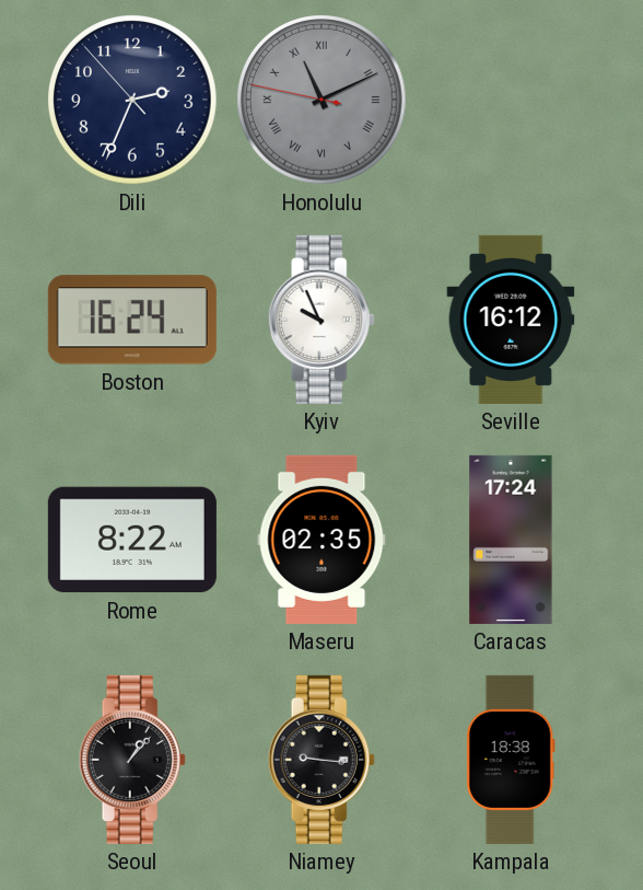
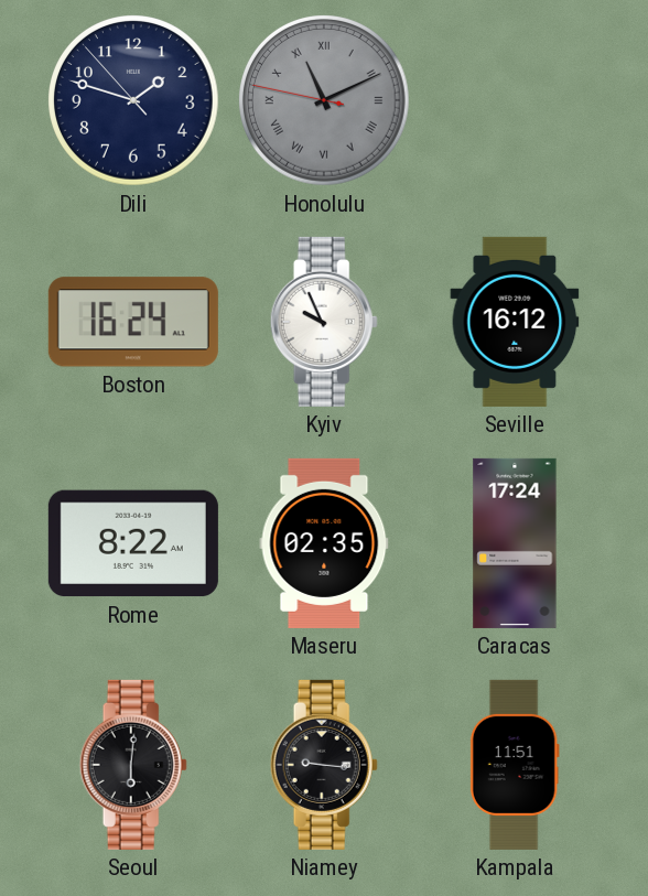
Dili: 2:33 -> 1:47
Seoul: 1:07 -> 6:01
Kampala: 18:38 -> 11:51
